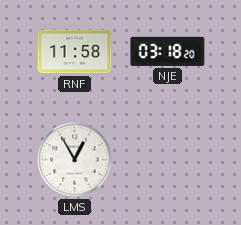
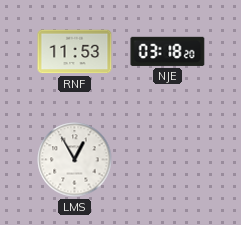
RNF: 11:58 -> 11:53
